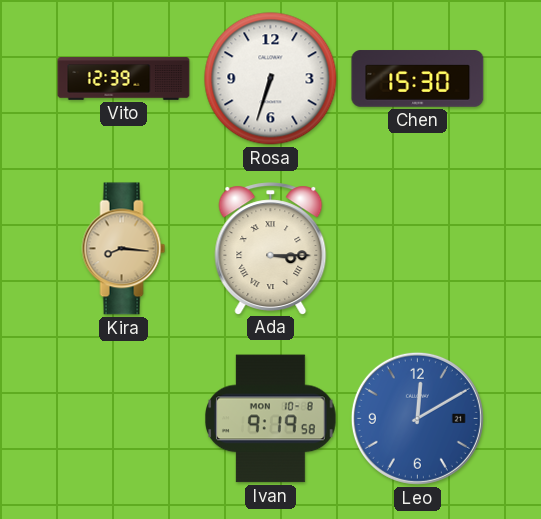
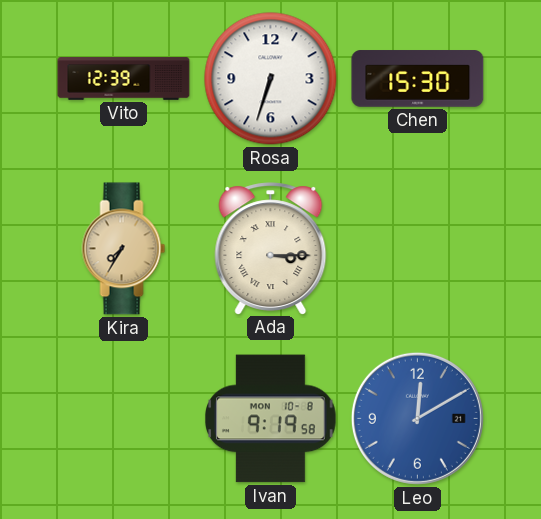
Kira: 8:16 -> 7:35
